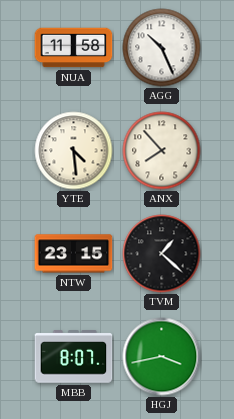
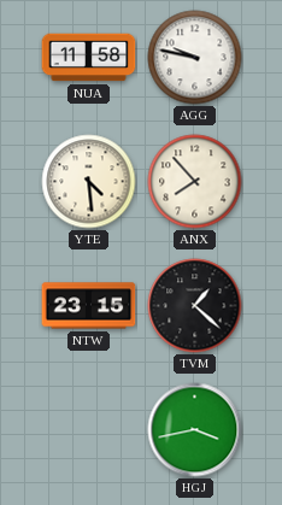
AGG: 10:26 -> 9:47
MBB: 8:07 -> none
